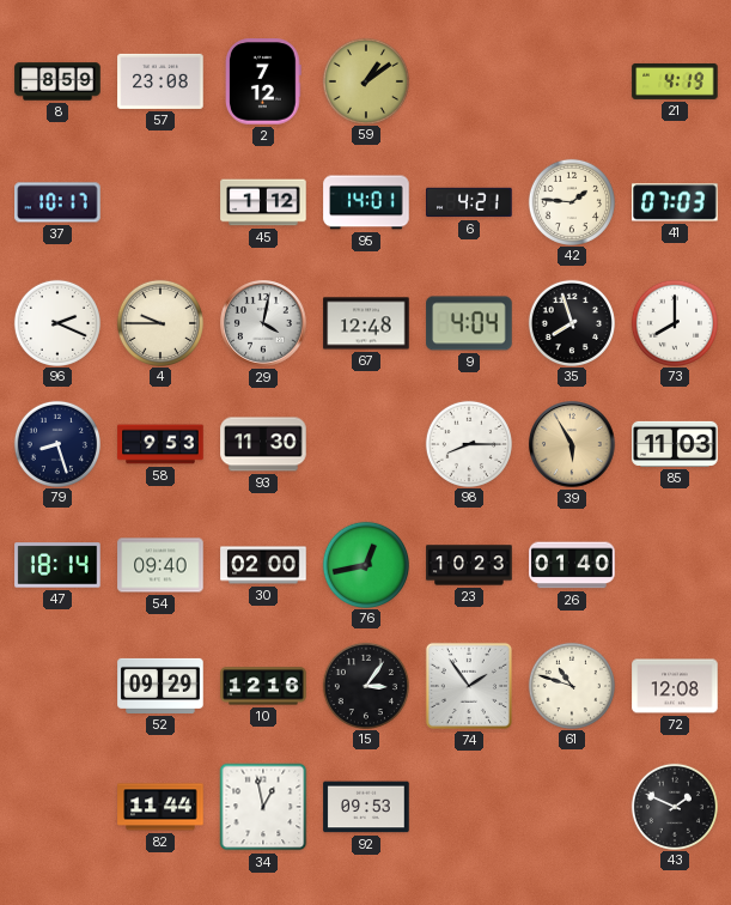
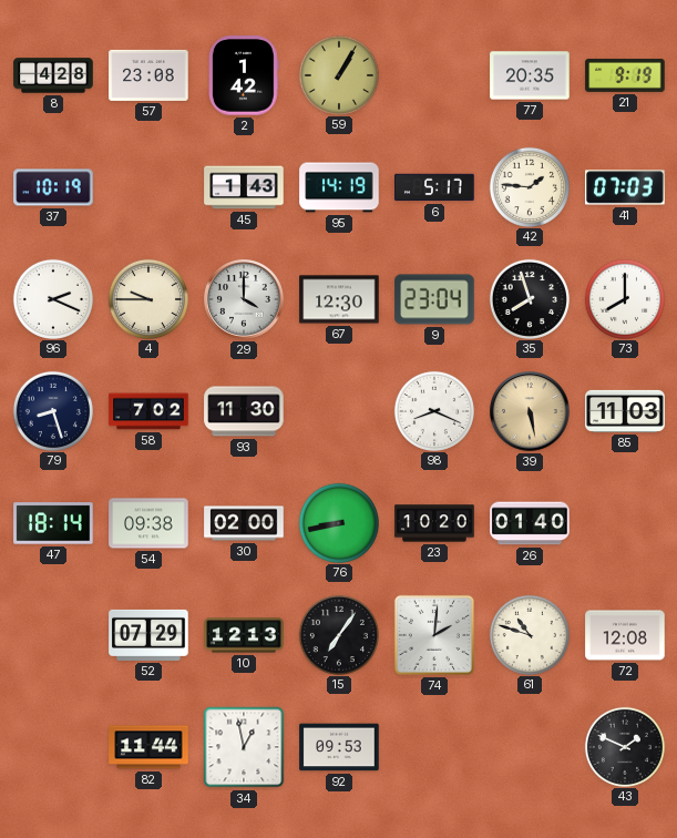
8: 8:59 -> 4:28
2: 7:12 -> 1:42
59: 1:09 -> 1:05
77: none -> 20:35
21: 4:19 -> 9:19
37: 10:17 -> 10:19
45: 1:12 -> 1:43
95: 14:01 -> 14:19
6: 4:21 -> 5:17
29: 4:02 -> 4:00
67: 12:48 -> 12:30
9: 4:04 -> 23:04
58: 9:53 -> 7:02
98: 8:15 -> 8:19
39: 5:55 -> 5:28
54: 09:40 -> 09:38
76: 12:43 -> 8:43
23: 10:23 -> 10:20
52: 09:29 -> 07:29
10: 12:16 -> 12:13
15: 3:06 -> 7:06
74: 1:54 -> 2:01
